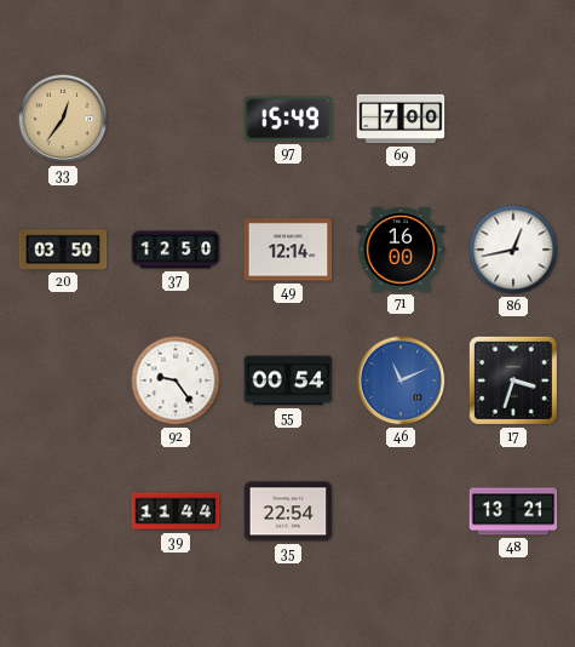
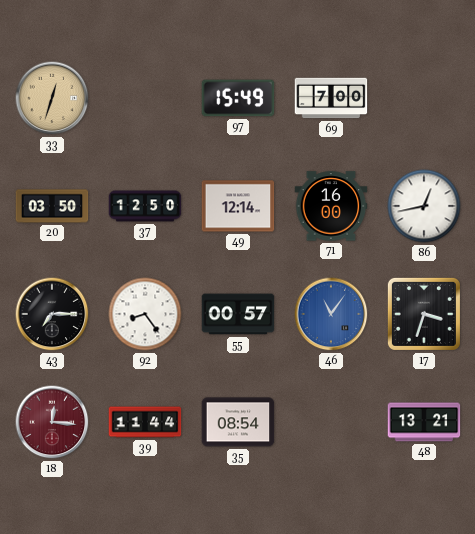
33: 12:36 -> 12:33
43: none -> 7:15
92: 9:24 -> 8:24
55: 00:54 -> 00:57
46: 11:11 -> 11:06
18: none -> 12:16
35: 22:54 -> 08:54
